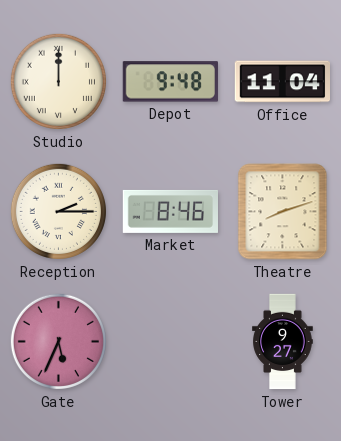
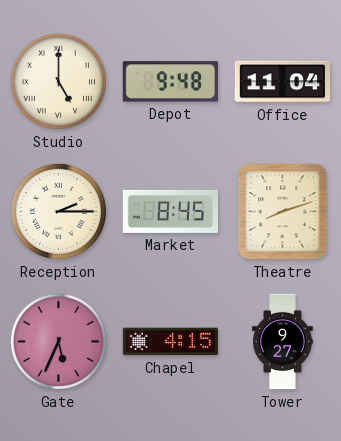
Studio: 12:00 -> 5:00
Market: 8:46 -> 8:45
Chapel: none -> 4:15
